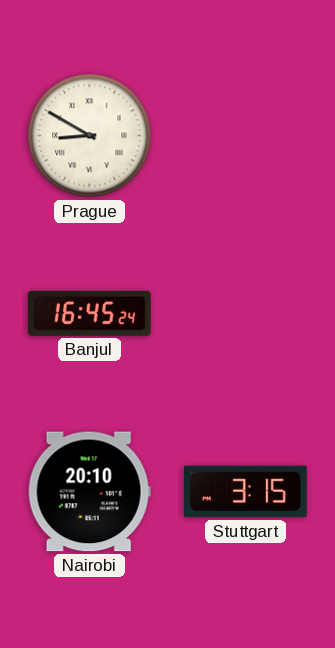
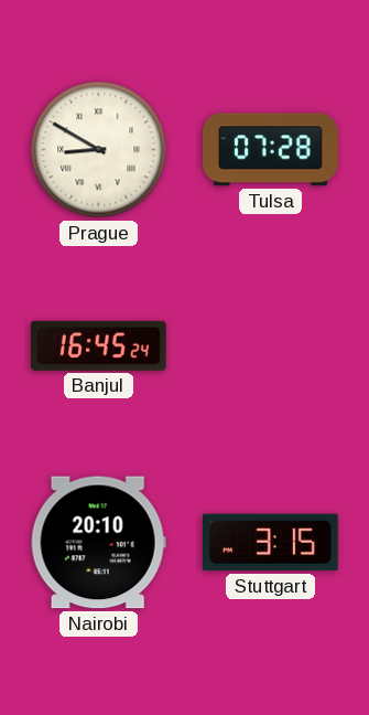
Tulsa: none -> 07:28
